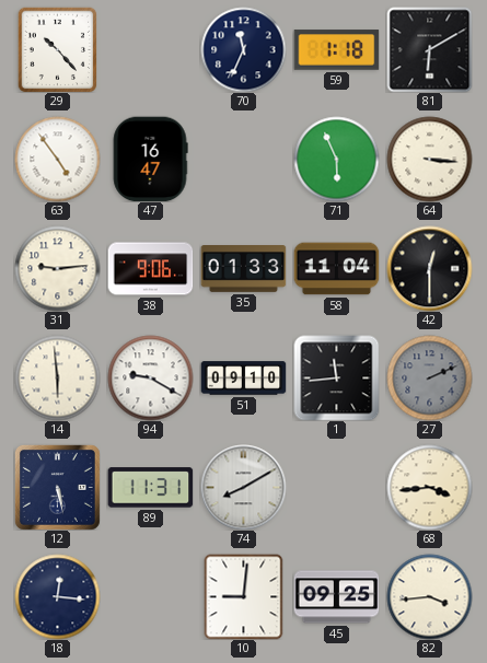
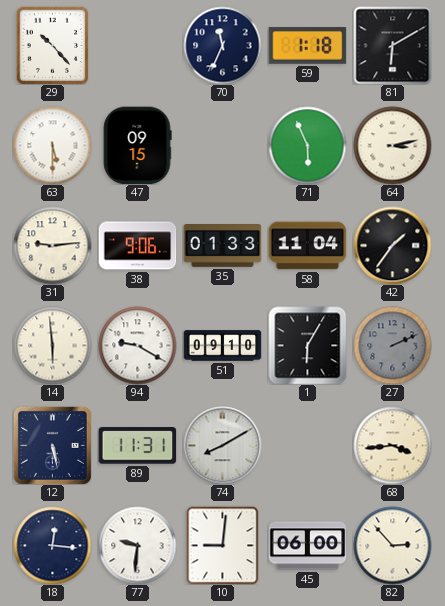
63: 4:54 -> 5:30
47: 16:47 -> 09:15
64: 3:16 -> 3:13
42: 12:30 -> 1:36
1: 11:44 -> 6:05
77: none -> 9:31
45: 09:25 -> 06:00
82: 3:44 -> 2:53
